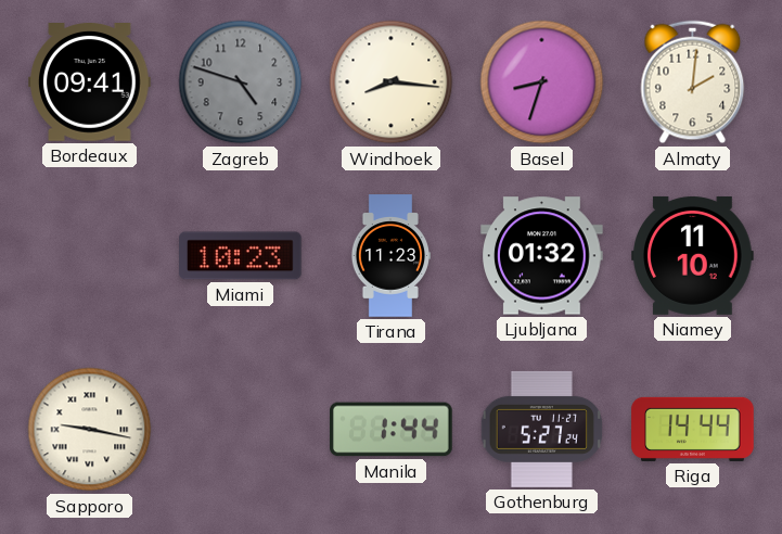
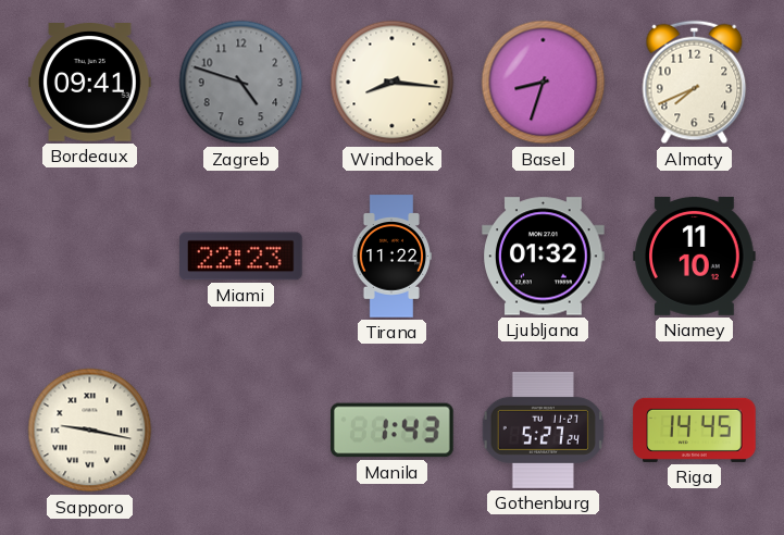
Almaty: 2:01 -> 7:41
Miami: 10:23 -> 22:23
Tirana: 11:23 -> 11:22
Manila: 1:44 -> 1:43
Riga: 14:44 -> 14:45
